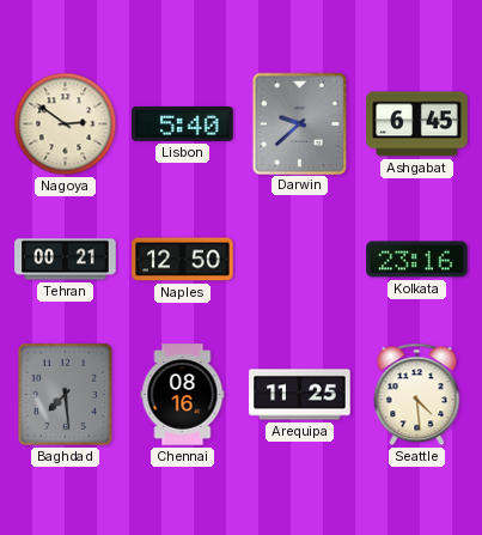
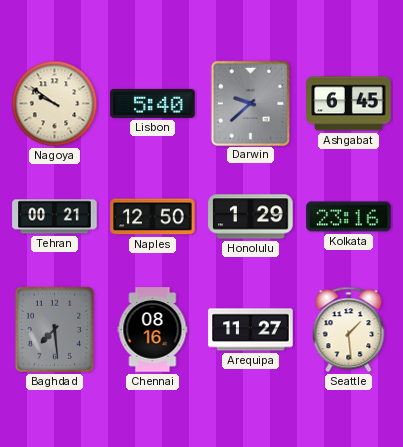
Nagoya: 2:51 -> 9:51
Honolulu: none -> 1:29
Arequipa: 11:25 -> 11:27
Seattle: 4:29 -> 1:29
